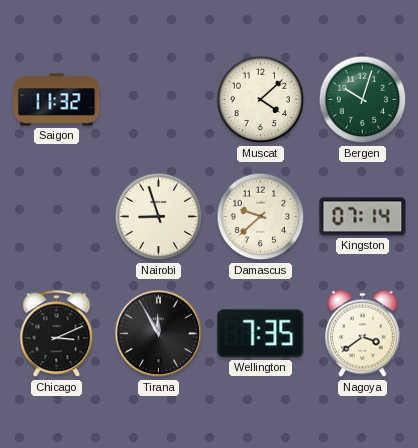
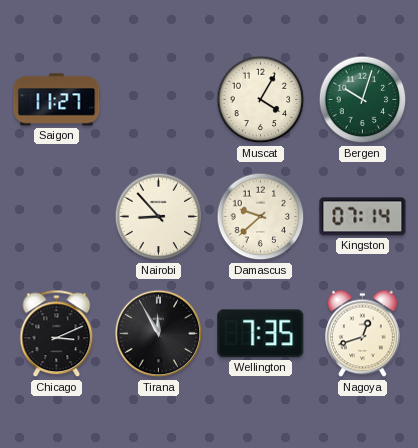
Saigon: 11:32 -> 11:27
Muscat: 4:08 -> 4:05
Nairobi: 8:57 -> 8:53
Nagoya: 3:39 -> 12:42
